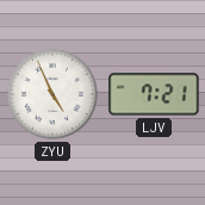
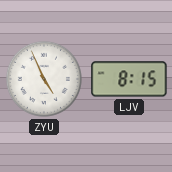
LJV: 7:21 -> 8:15
